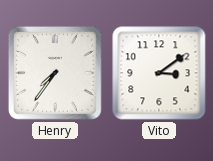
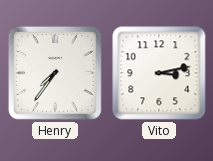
Vito: 3:09 -> 3:13
